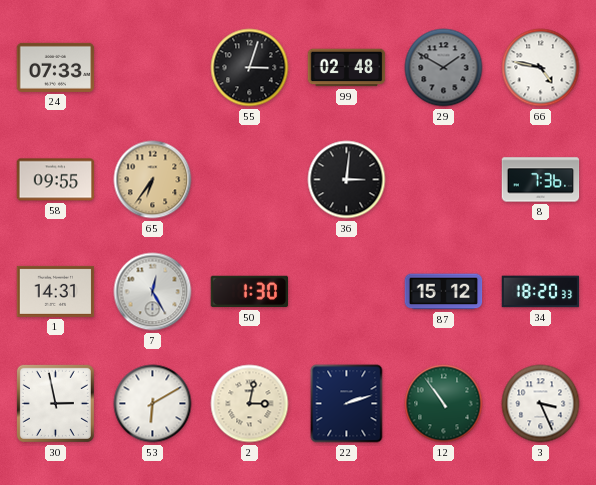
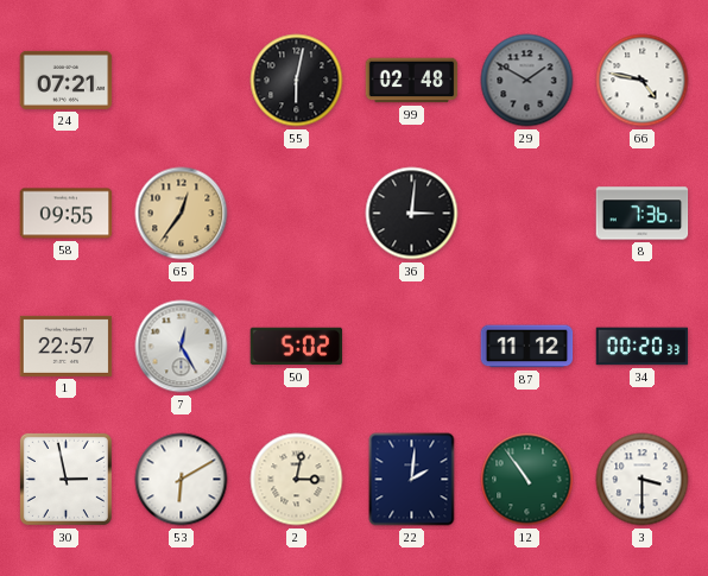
24: 07:33 -> 07:21
55: 3:03 -> 6:02
65: 6:36 -> 12:36
1: 14:31 -> 22:57
50: 1:30 -> 5:02
87: 15:12 -> 11:12
34: 18:20 -> 00:20
22: 2:12 -> 2:01
3: 3:26 -> 3:30
